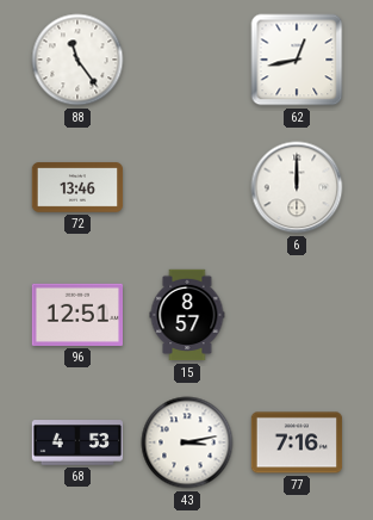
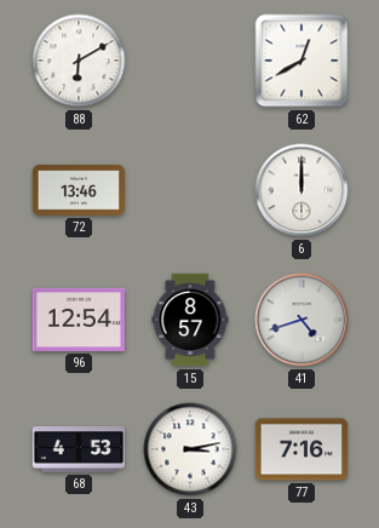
88: 11:24 -> 6:10
62: 12:43 -> 12:40
96: 12:51 -> 12:54
41: none -> 4:42
